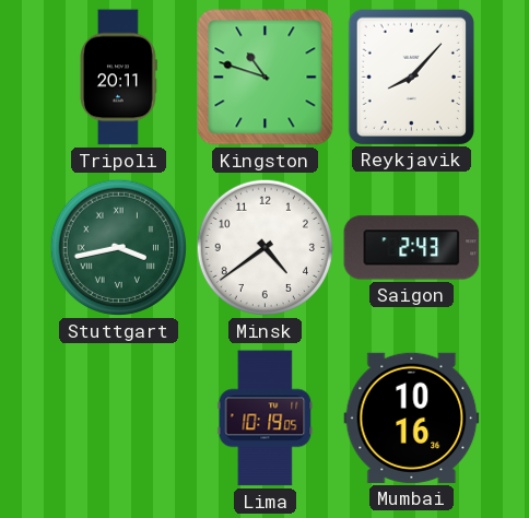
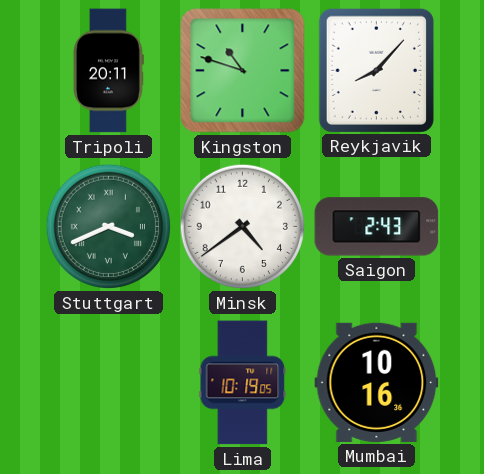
Stuttgart: 3:43 -> 3:41
